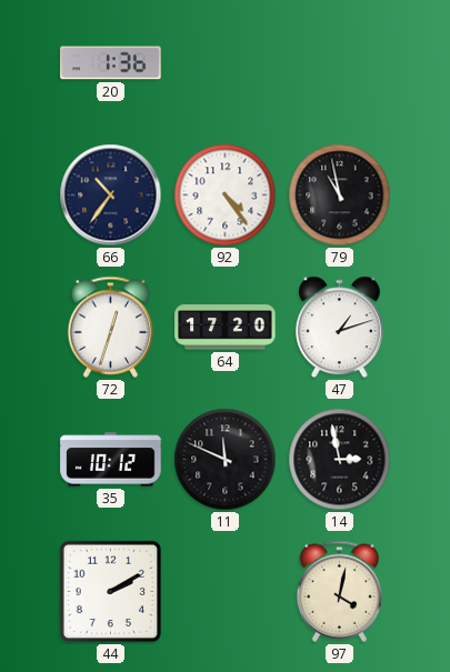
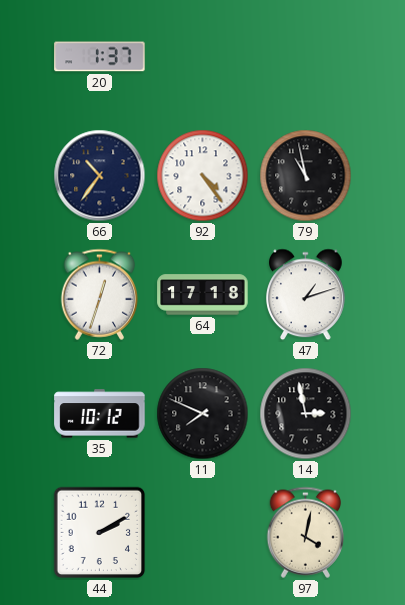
20: 1:36 -> 1:37
64: 17:20 -> 17:18
11: 11:49 -> 7:49
